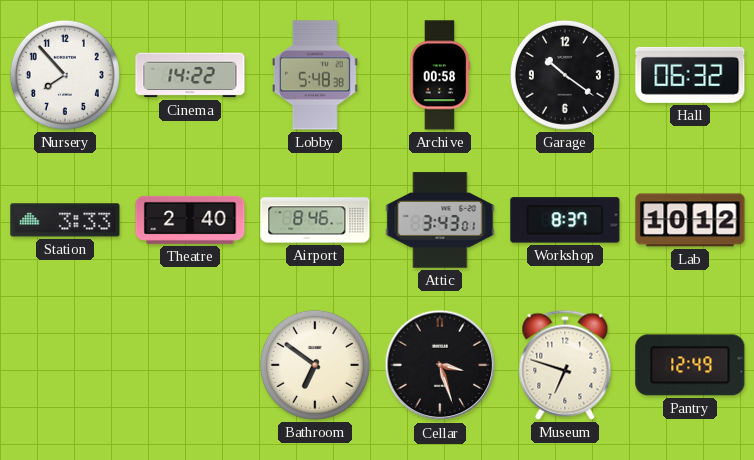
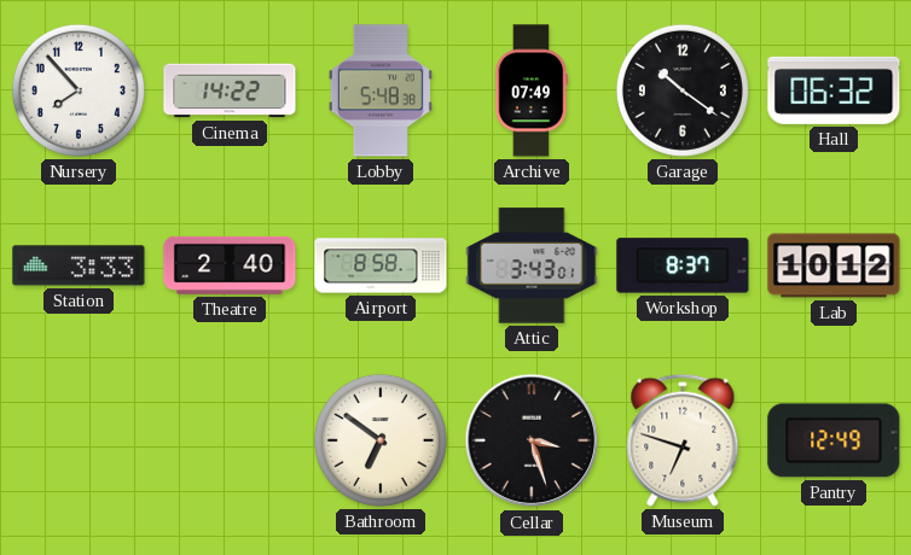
Archive: 00:58 -> 07:49
Airport: 8:46 -> 8:58
